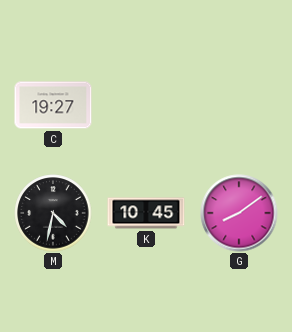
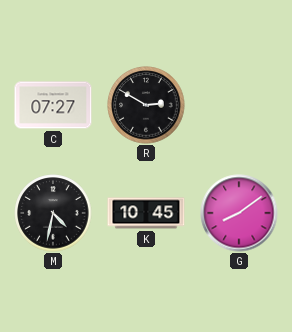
C: 19:27 -> 07:27
R: none -> 2:50
